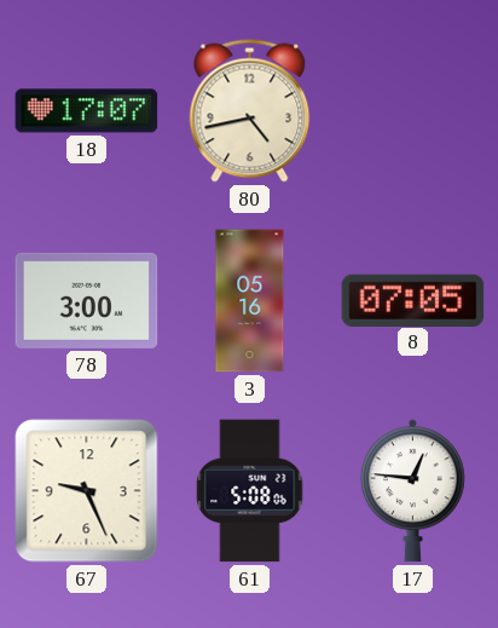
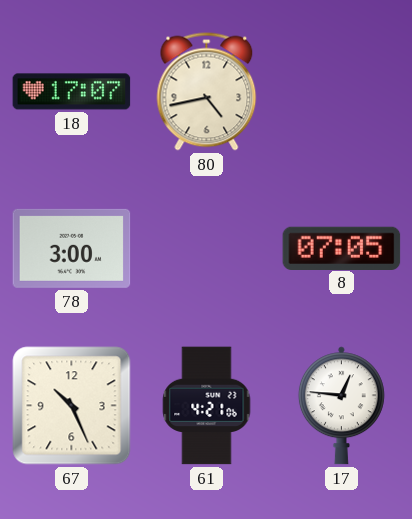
3: 05:16 -> none
67: 9:26 -> 10:26
61: 5:08 -> 4:21
